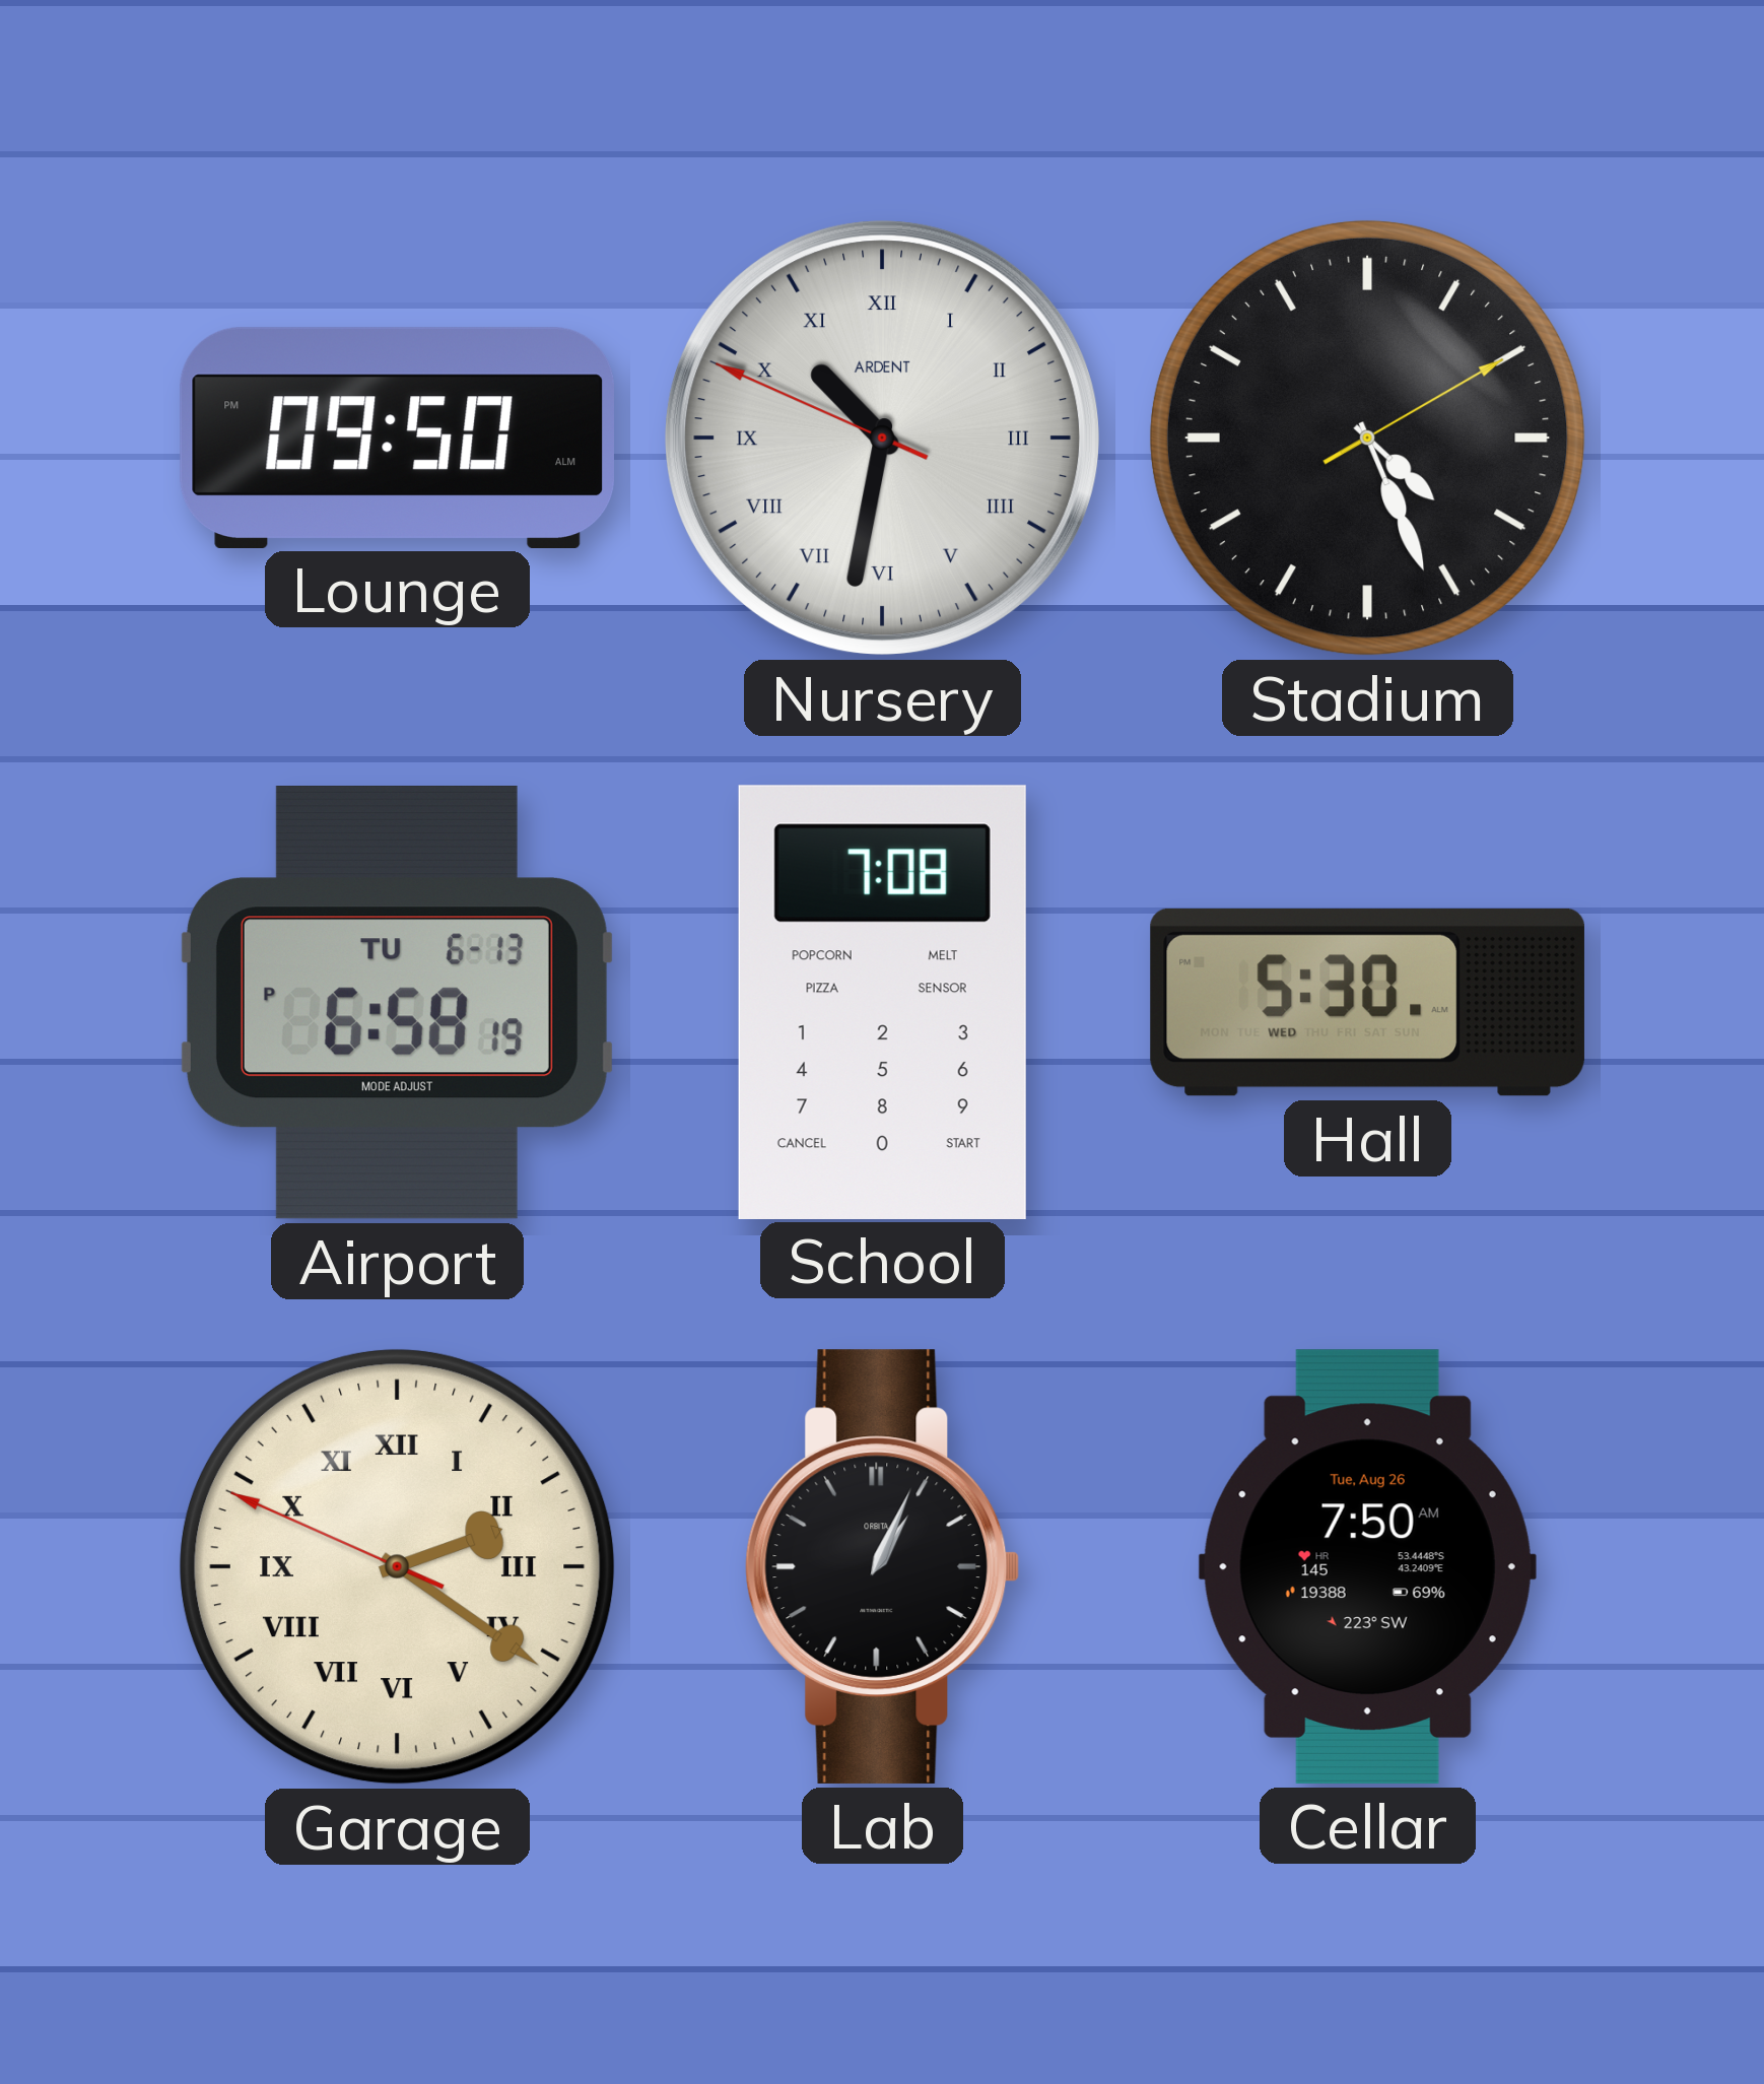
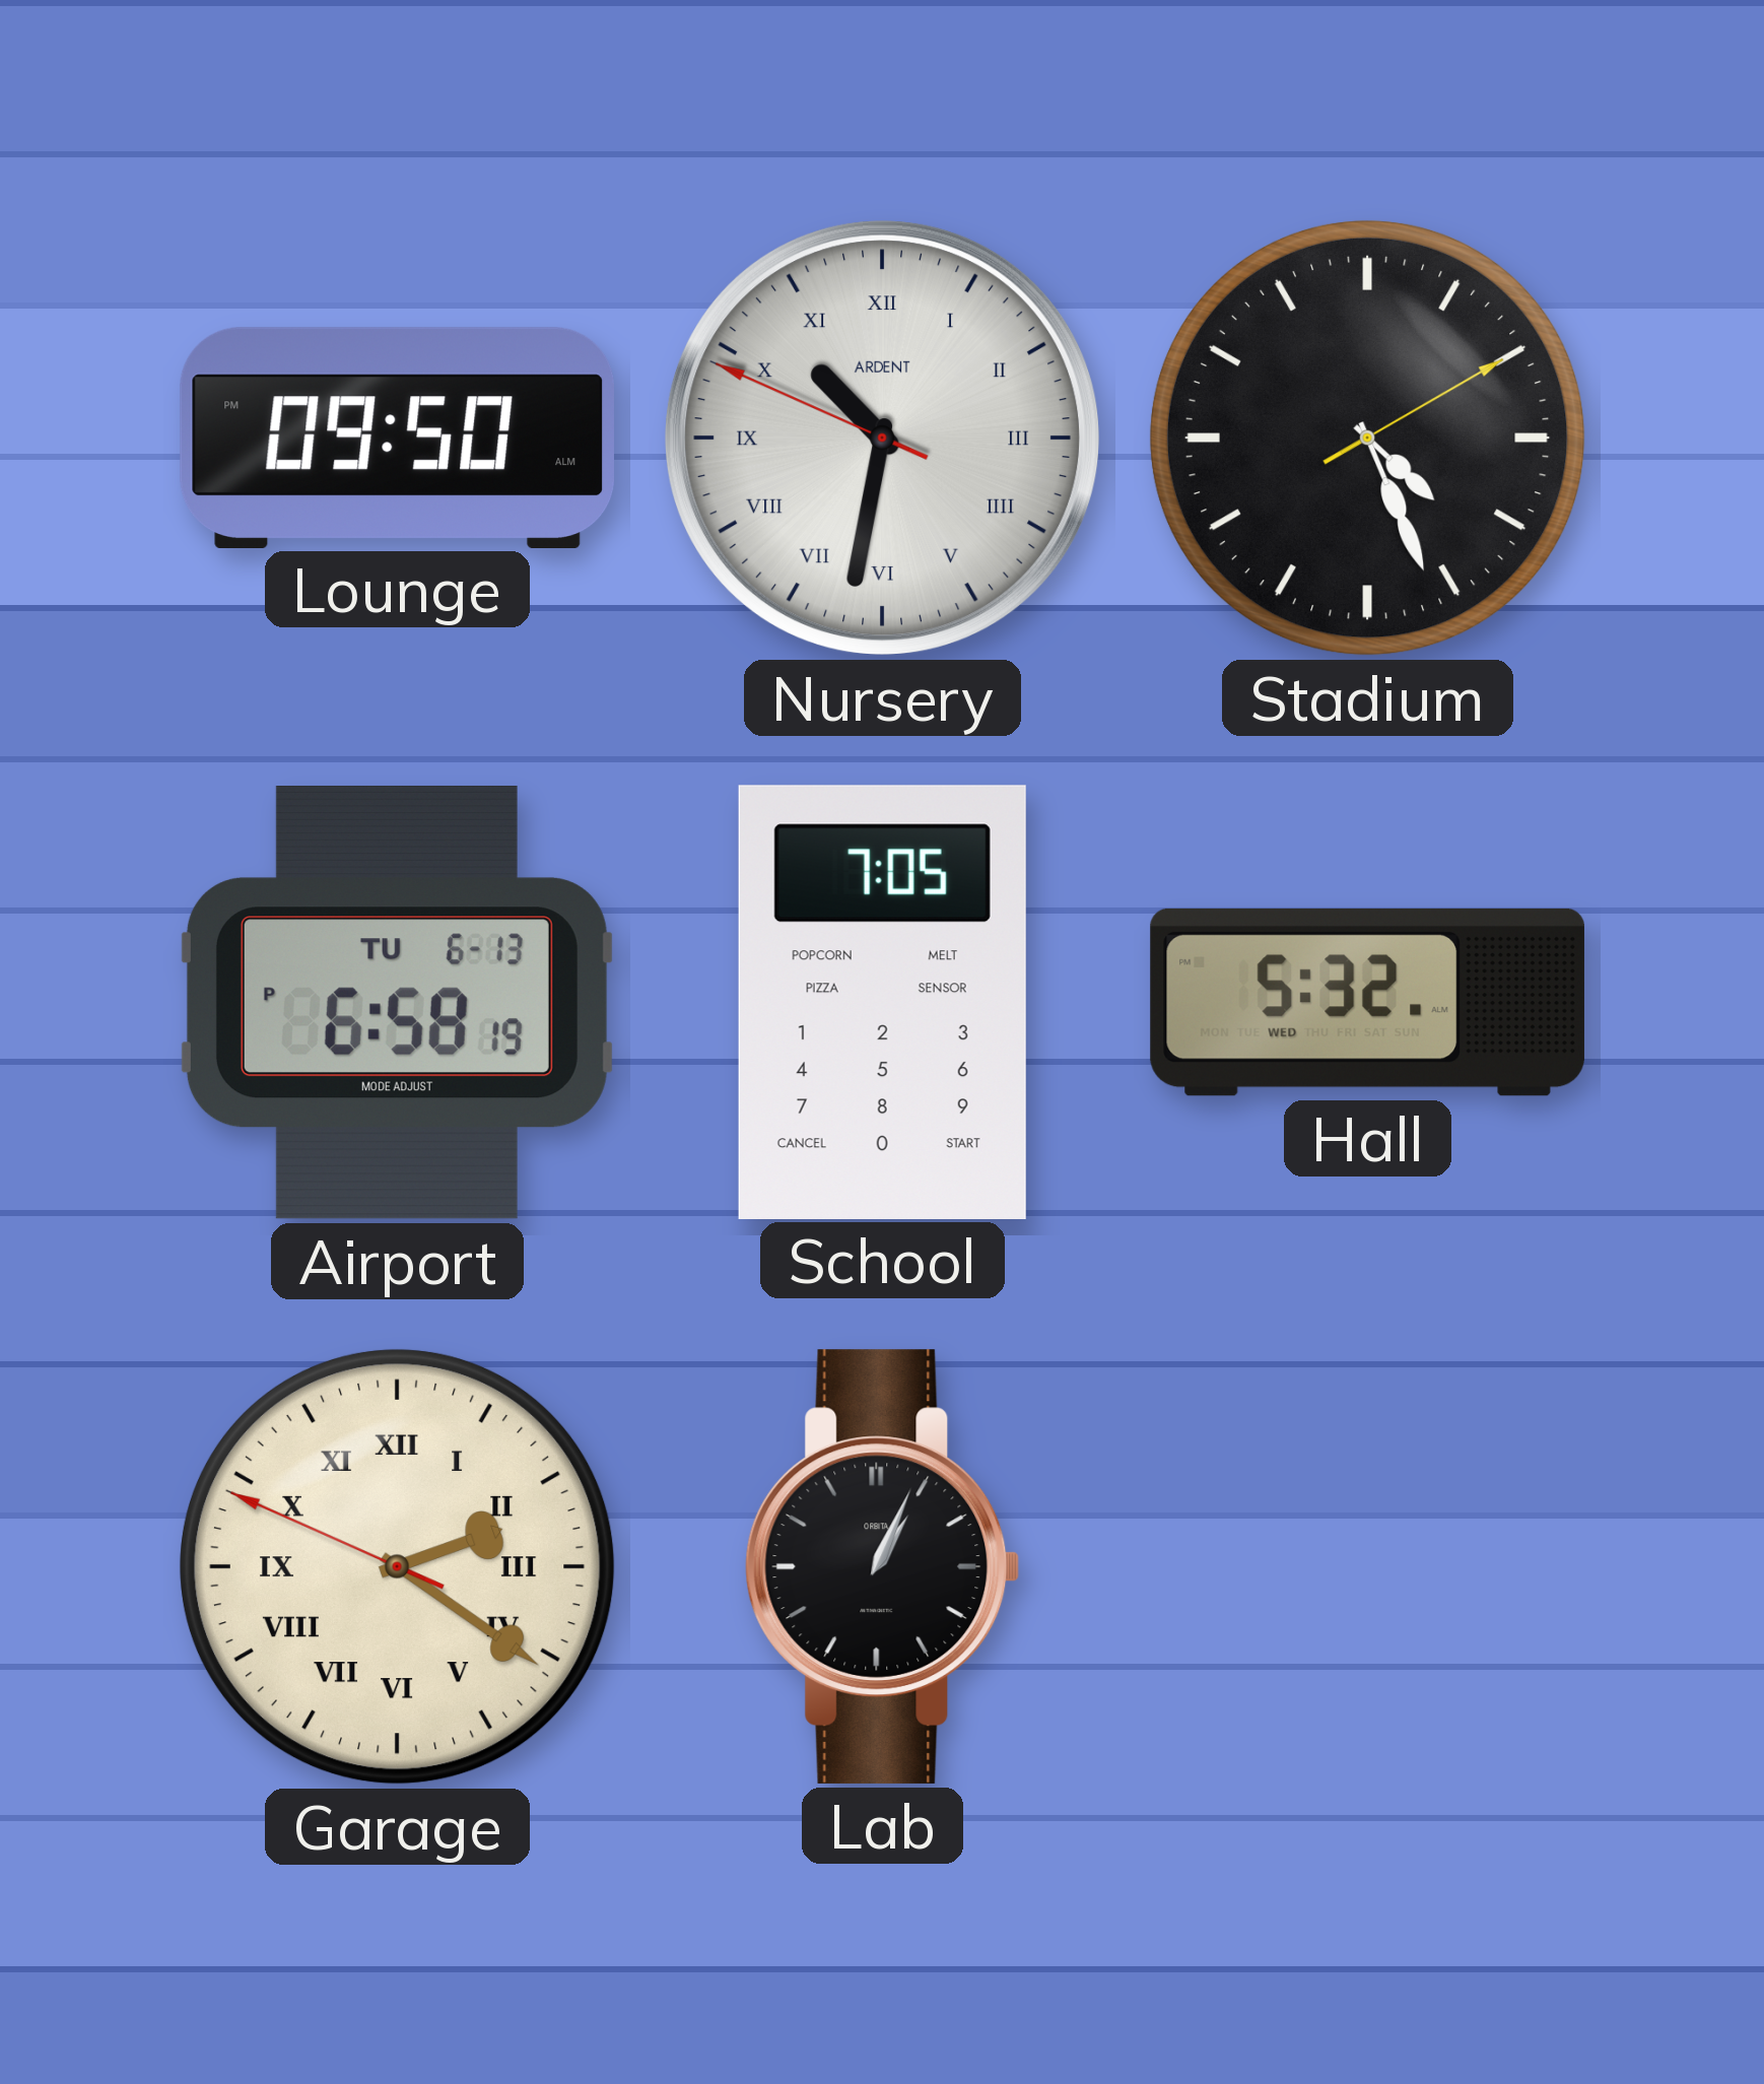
School: 7:08 -> 7:05
Hall: 5:30 -> 5:32
Cellar: 7:50 -> none
